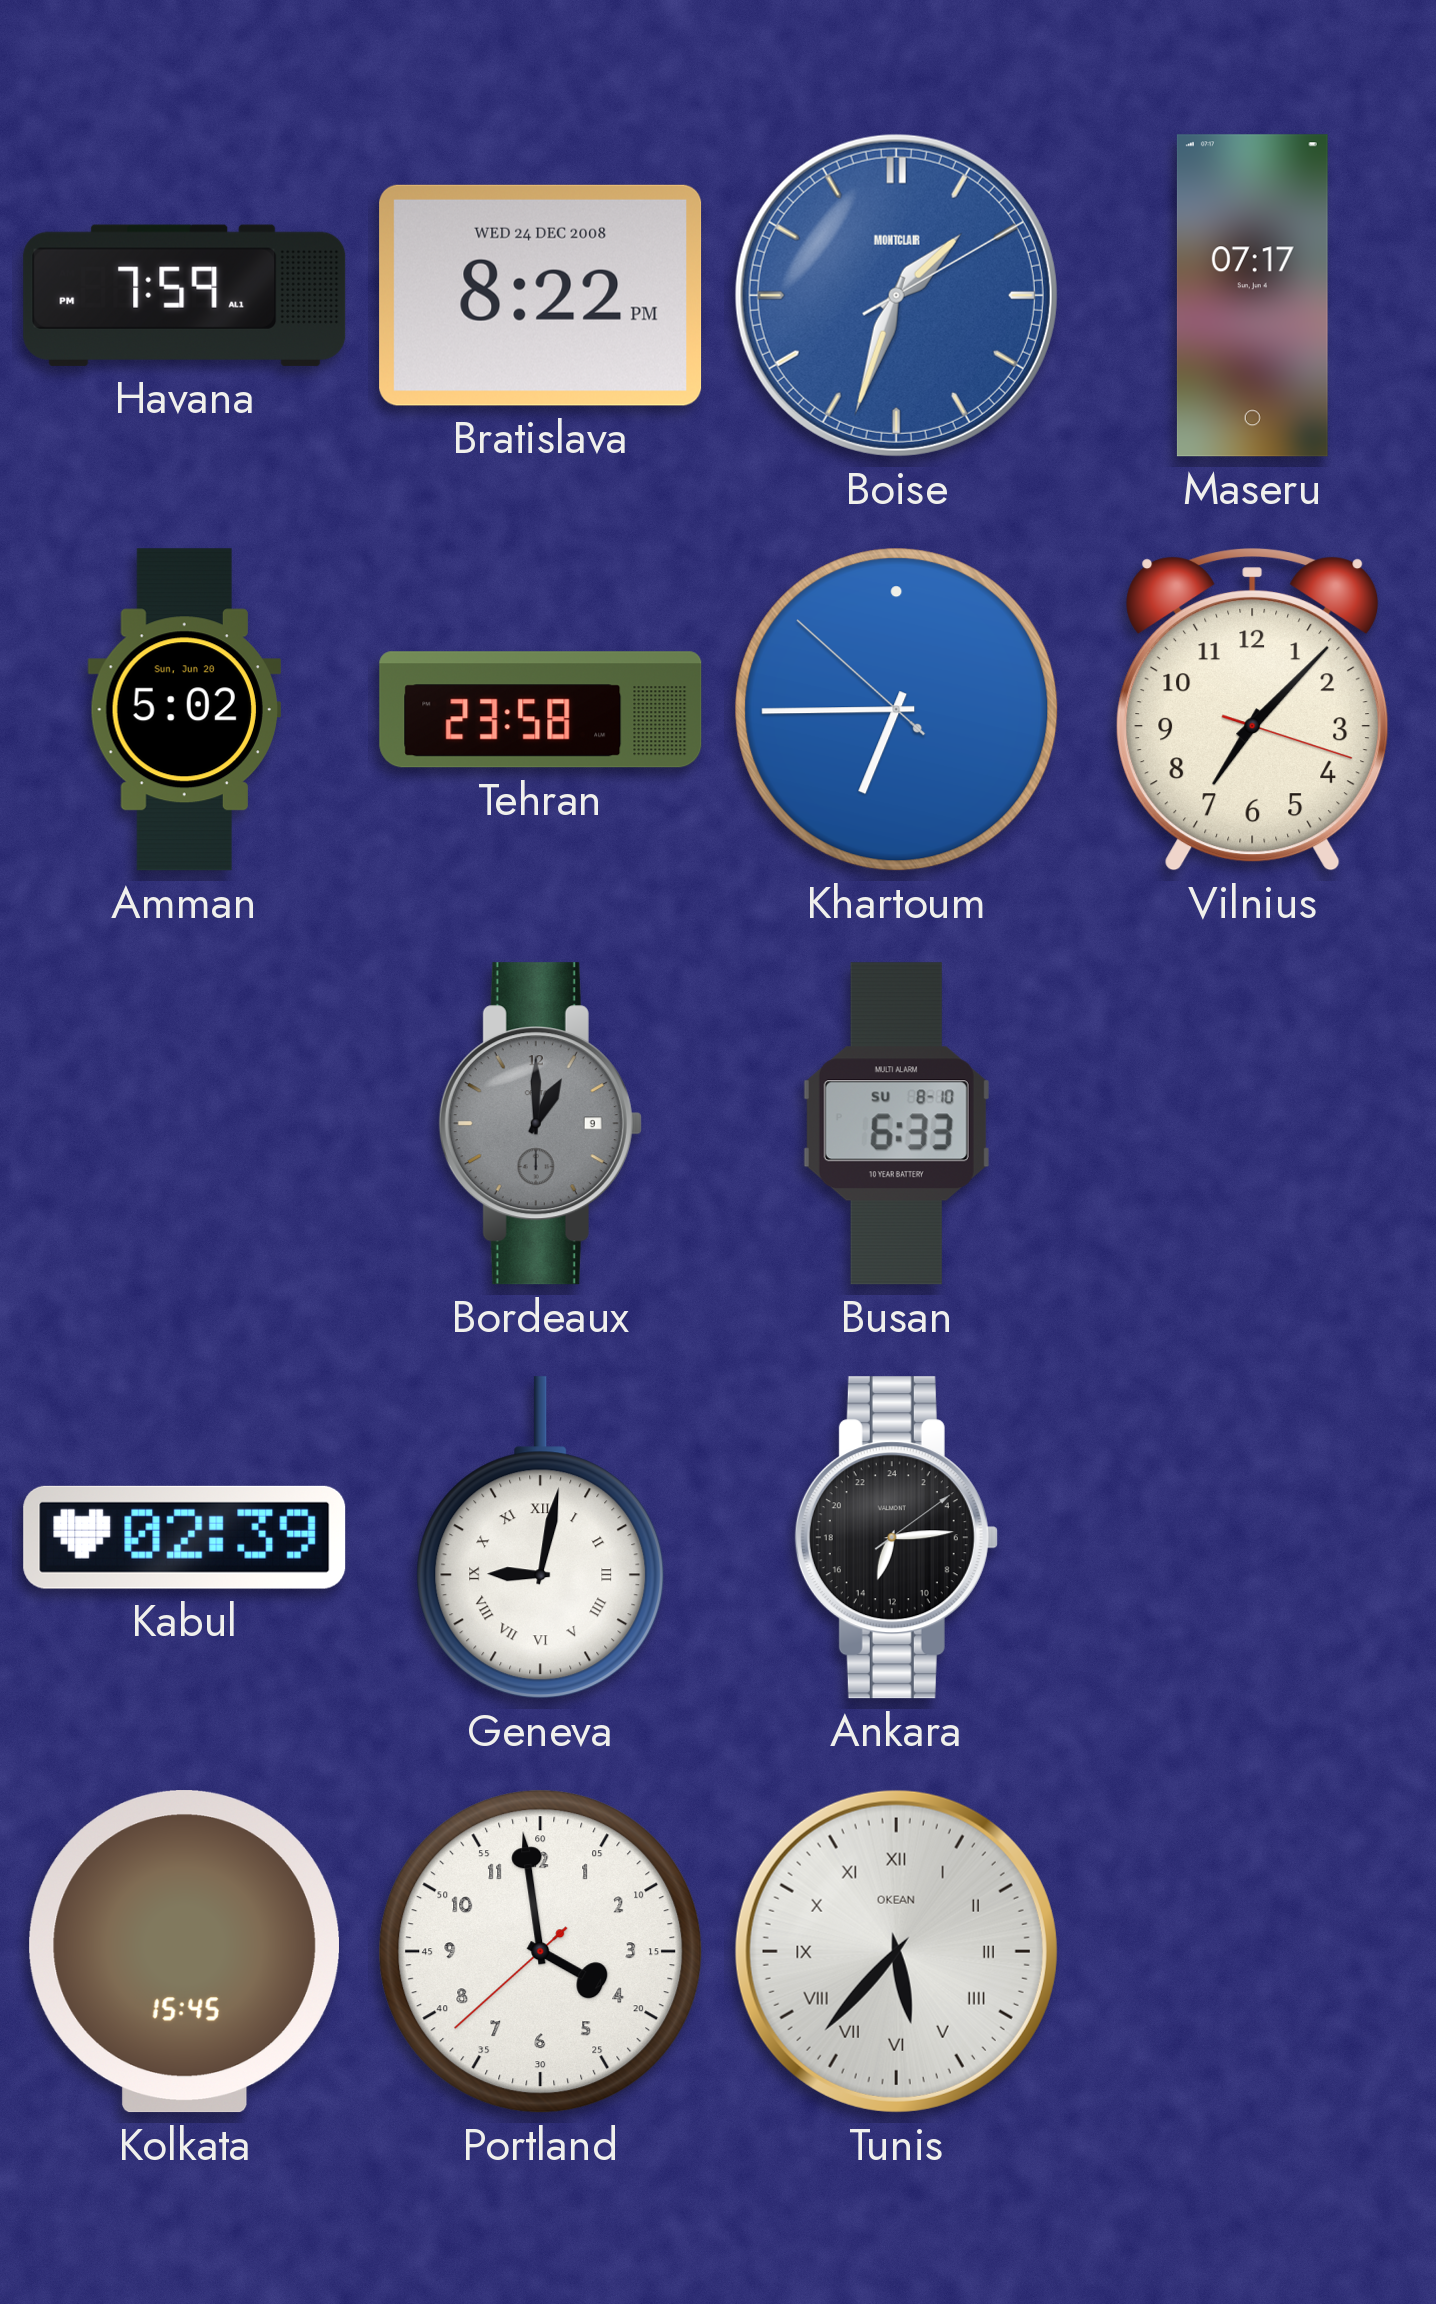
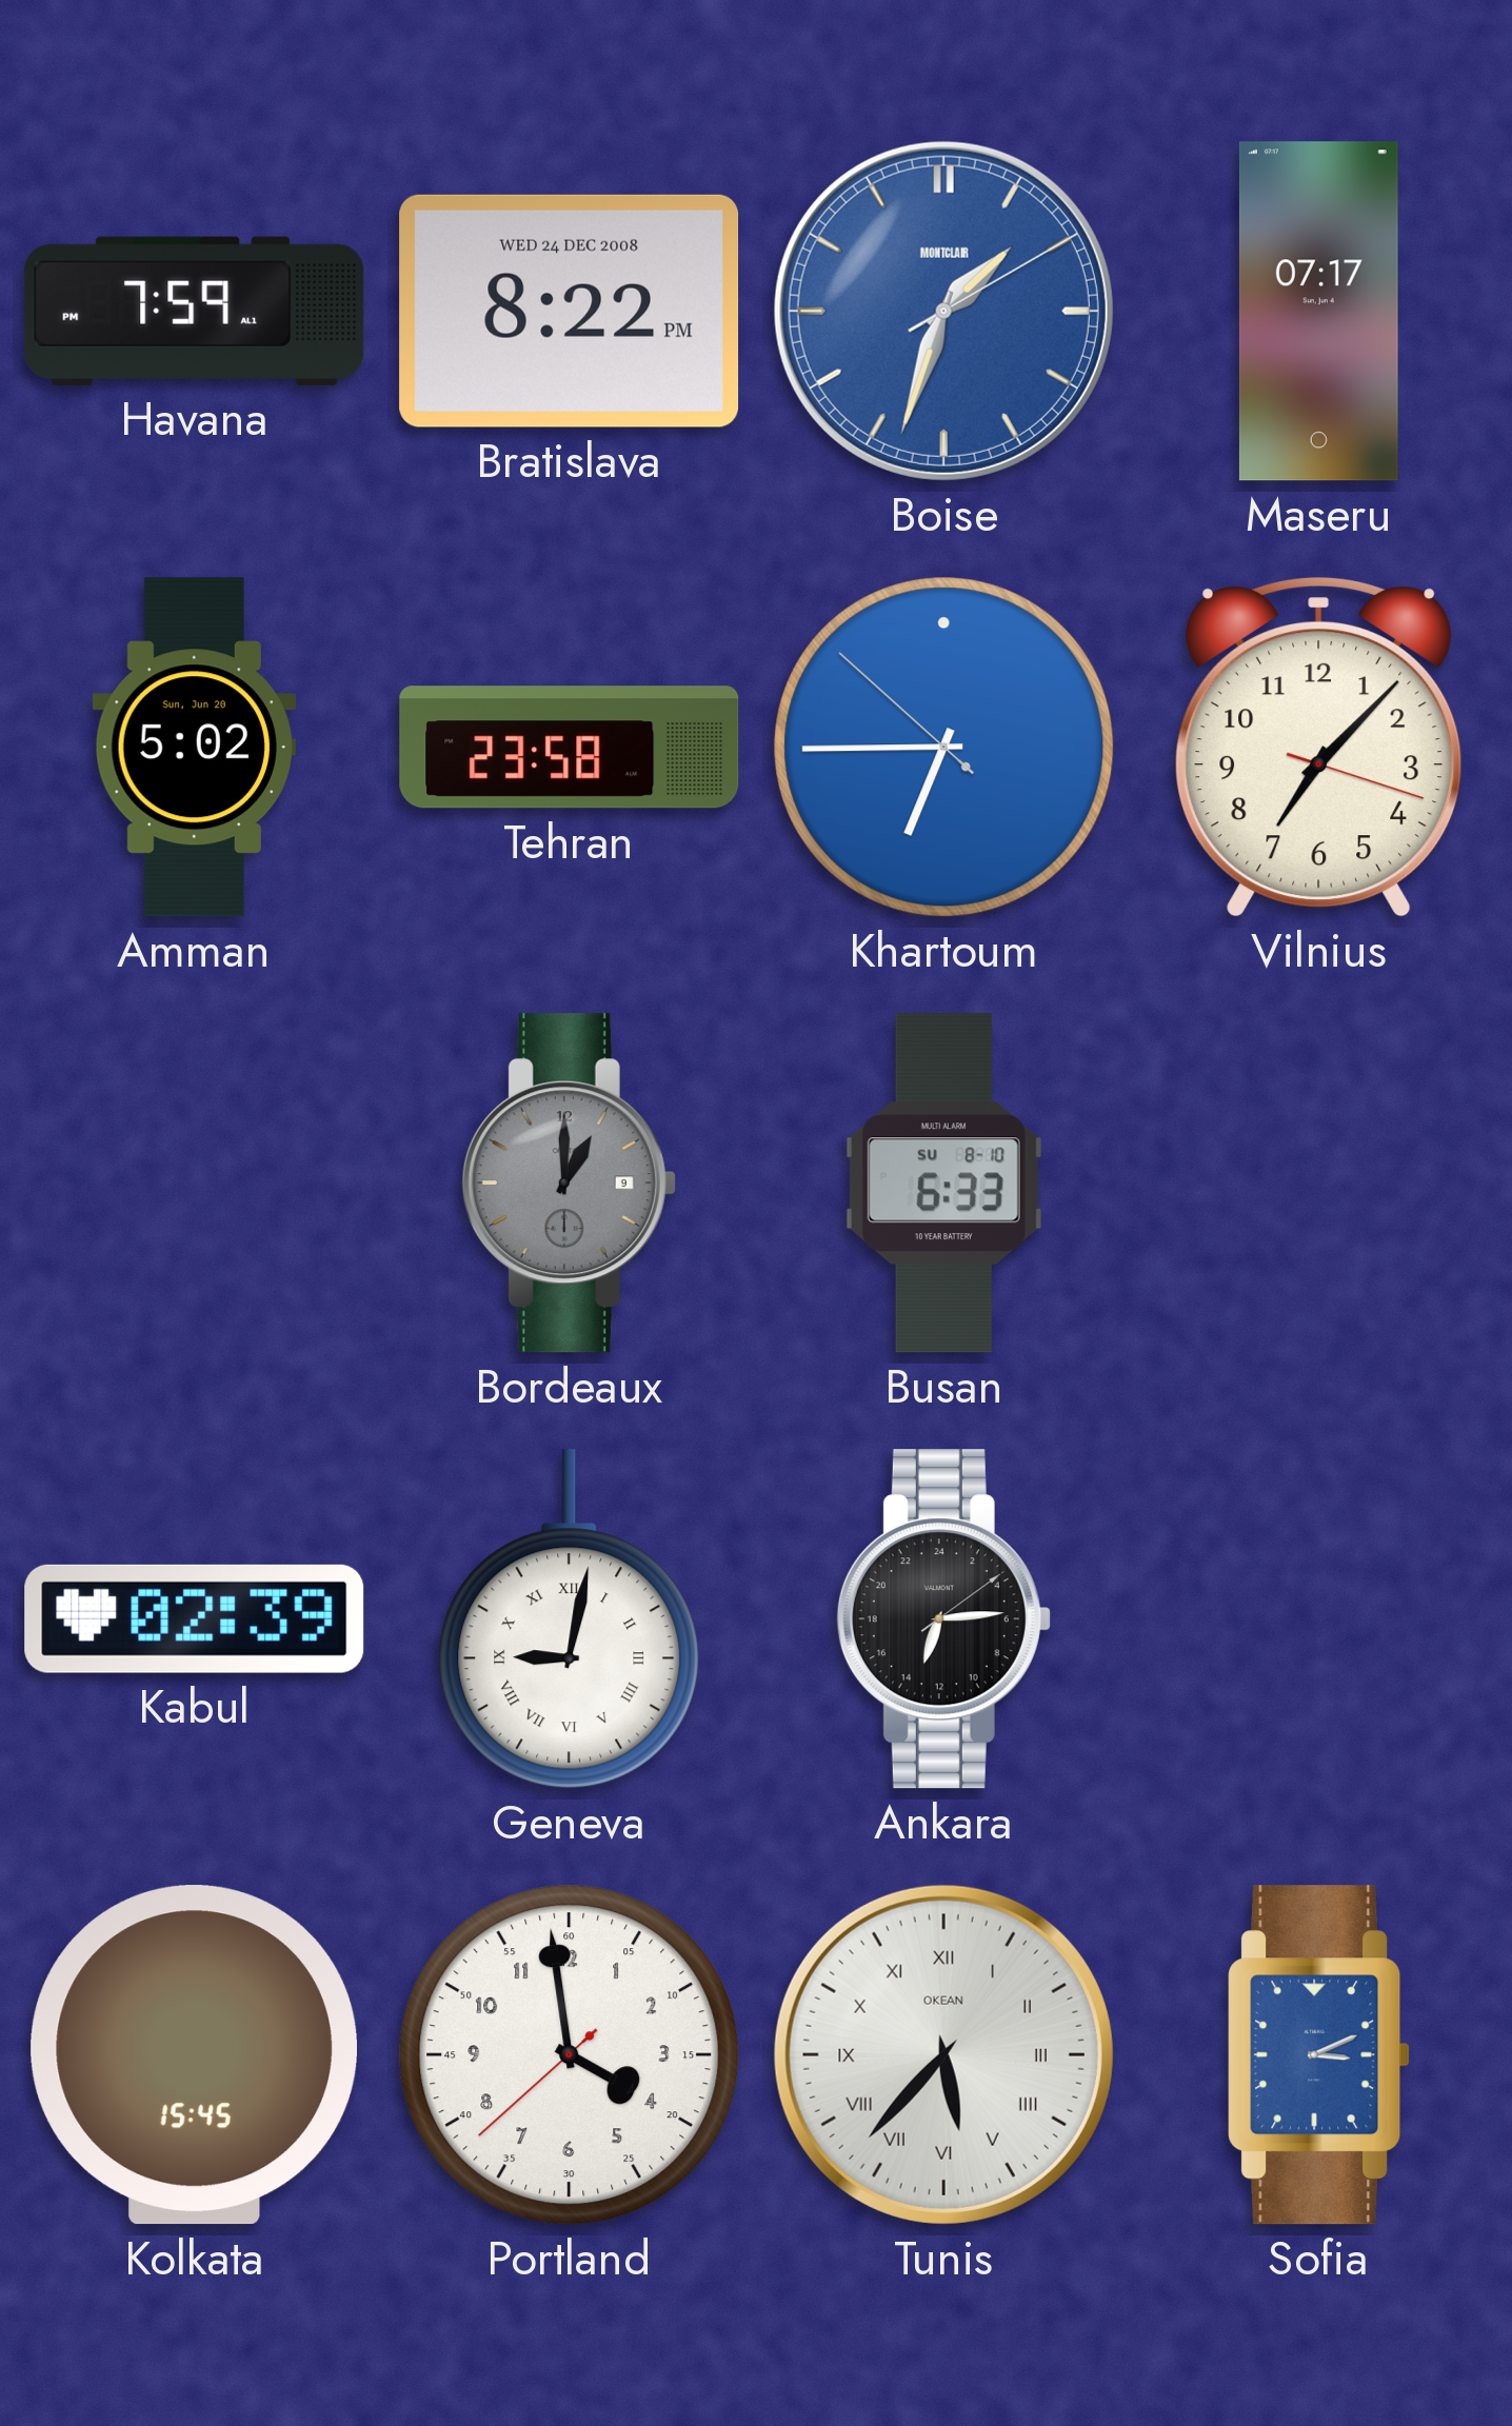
Sofia: none -> 3:11
